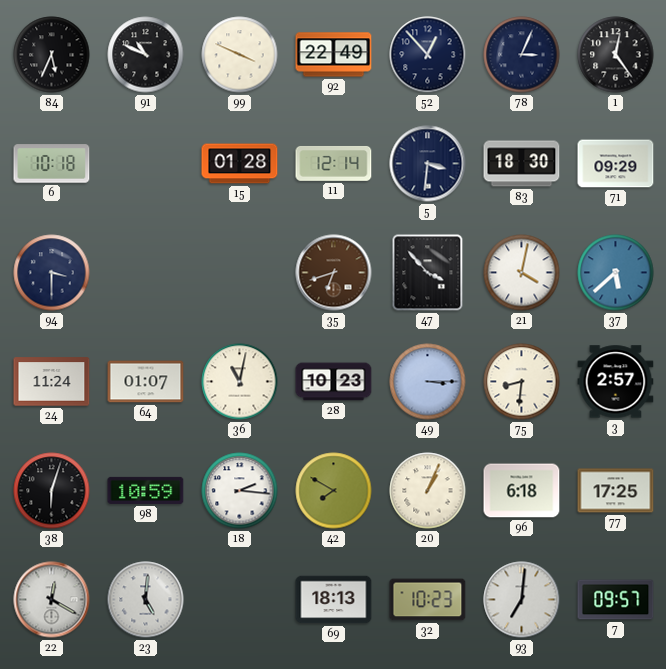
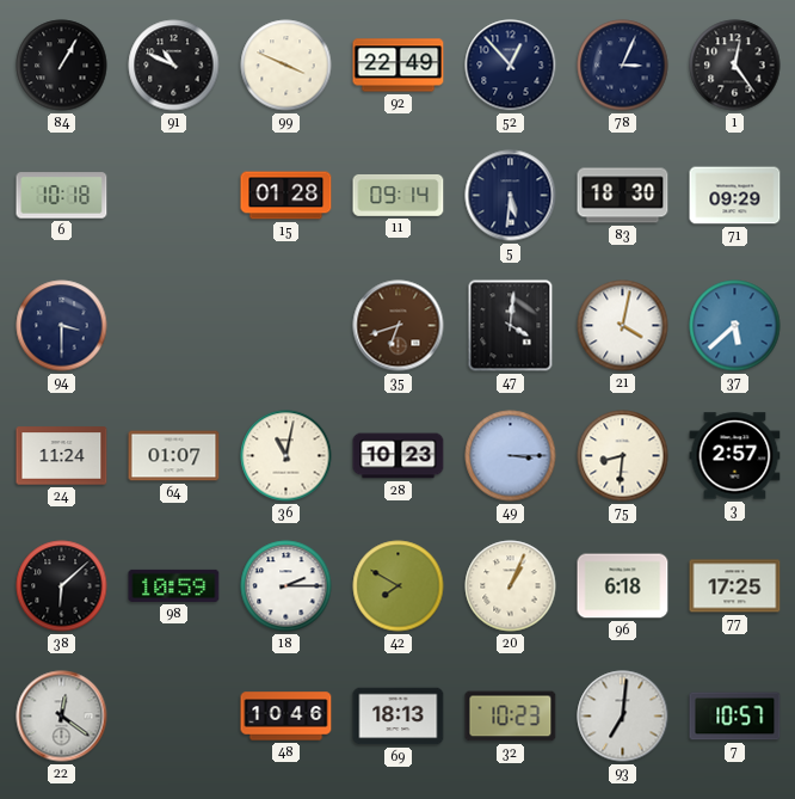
84: 5:34 -> 1:05
11: 12:14 -> 09:14
5: 3:31 -> 5:31
47: 3:53 -> 4:01
38: 6:03 -> 6:08
18: 2:16 -> 2:15
22: 12:20 -> 12:21
23: 5:01 -> none
48: none -> 10:46
7: 09:57 -> 10:57
